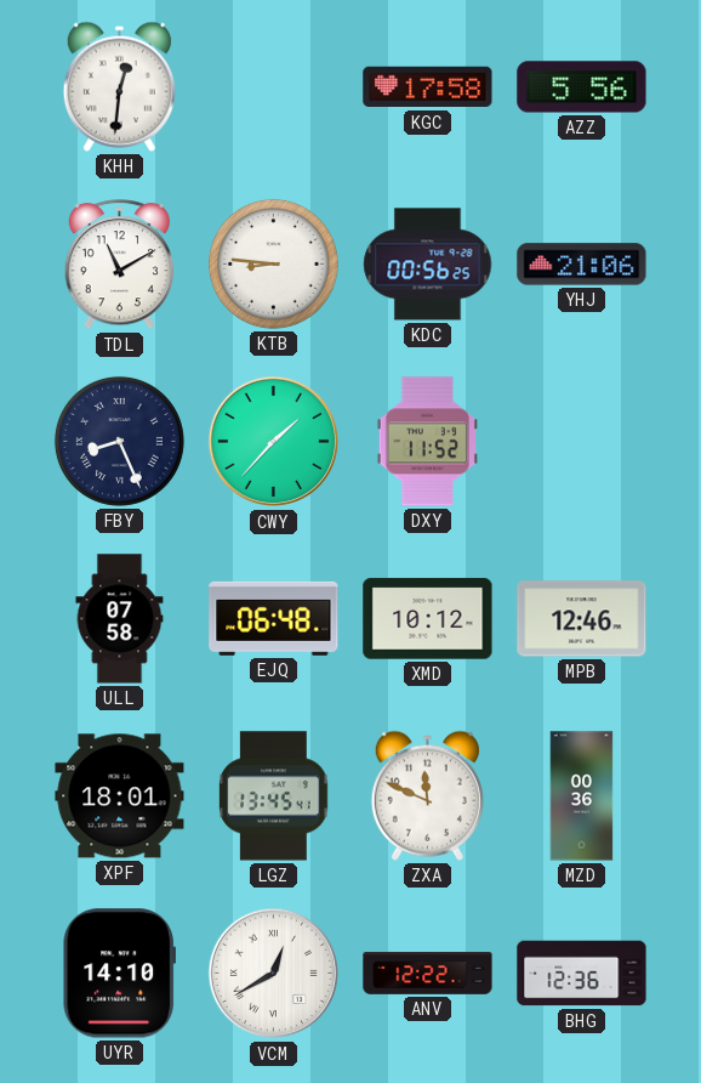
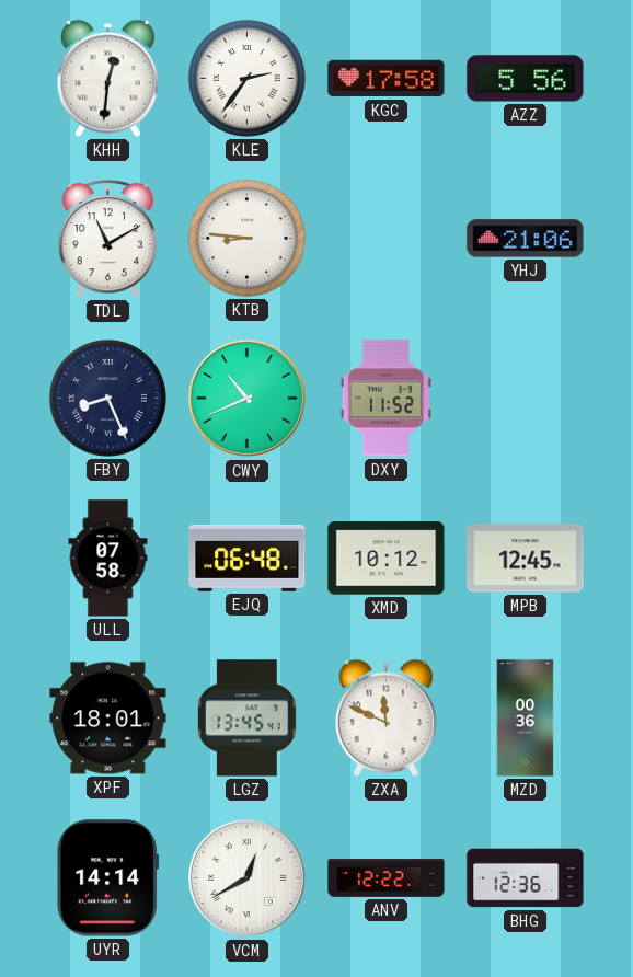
KLE: none -> 2:36
KDC: 00:56 -> none
CWY: 1:37 -> 10:41
MPB: 12:46 -> 12:45
UYR: 14:10 -> 14:14
